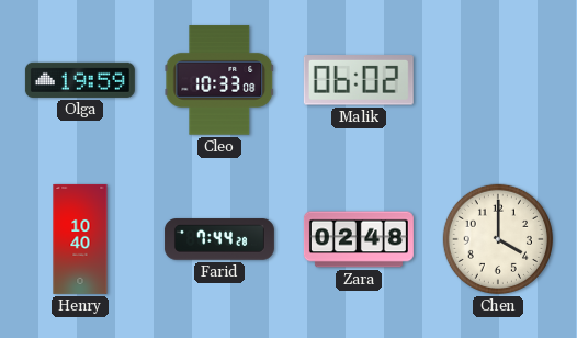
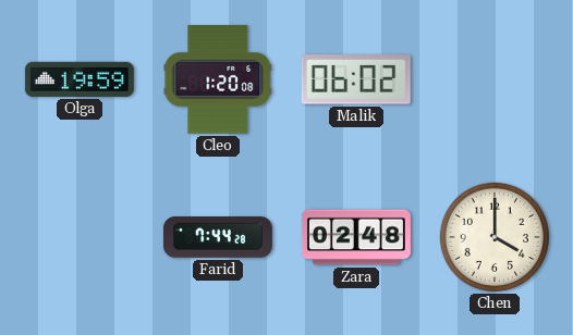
Cleo: 10:33 -> 1:20
Henry: 10:40 -> none
